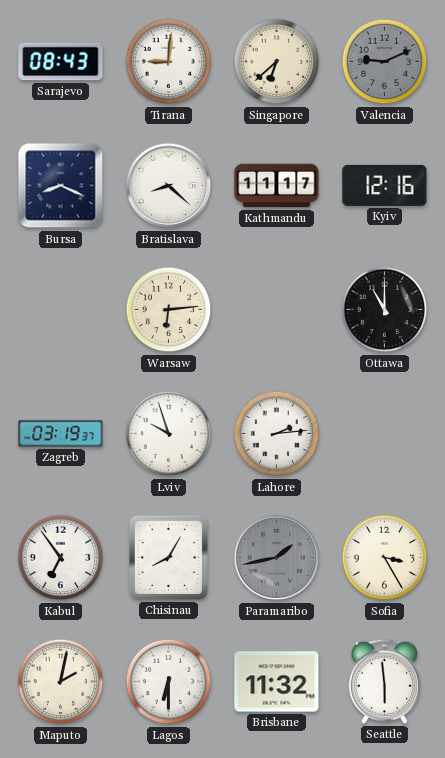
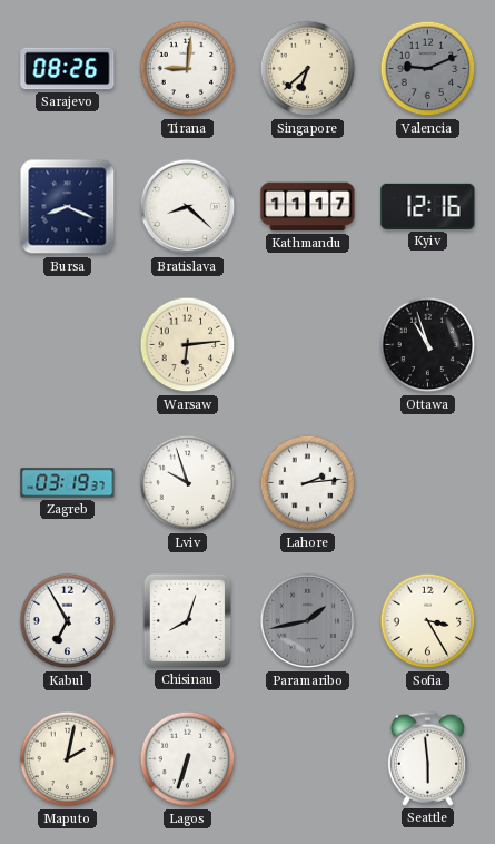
Sarajevo: 08:43 -> 08:26
Ottawa: 11:00 -> 10:57
Kabul: 6:54 -> 6:55
Chisinau: 8:05 -> 8:03
Lagos: 6:30 -> 6:33
Brisbane: 11:32 -> none
